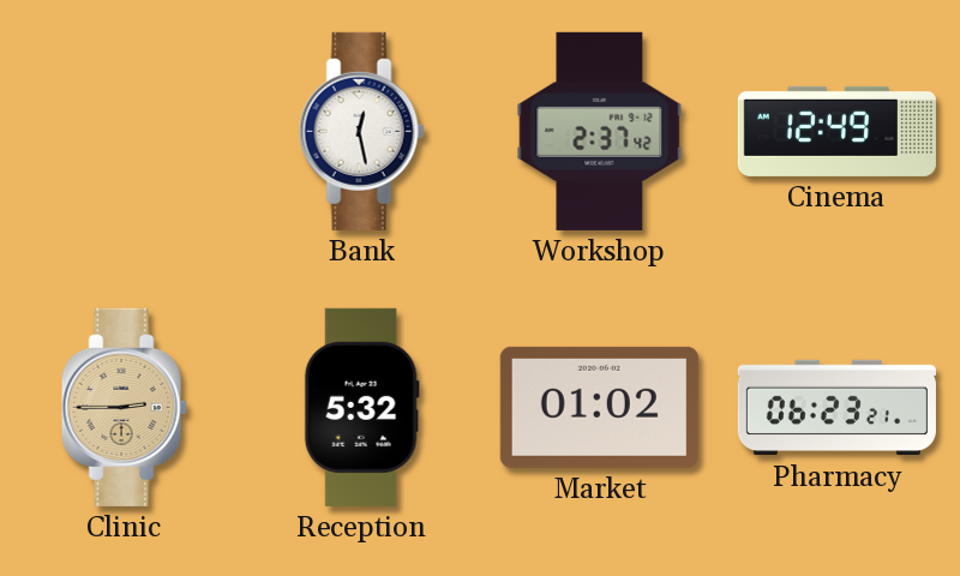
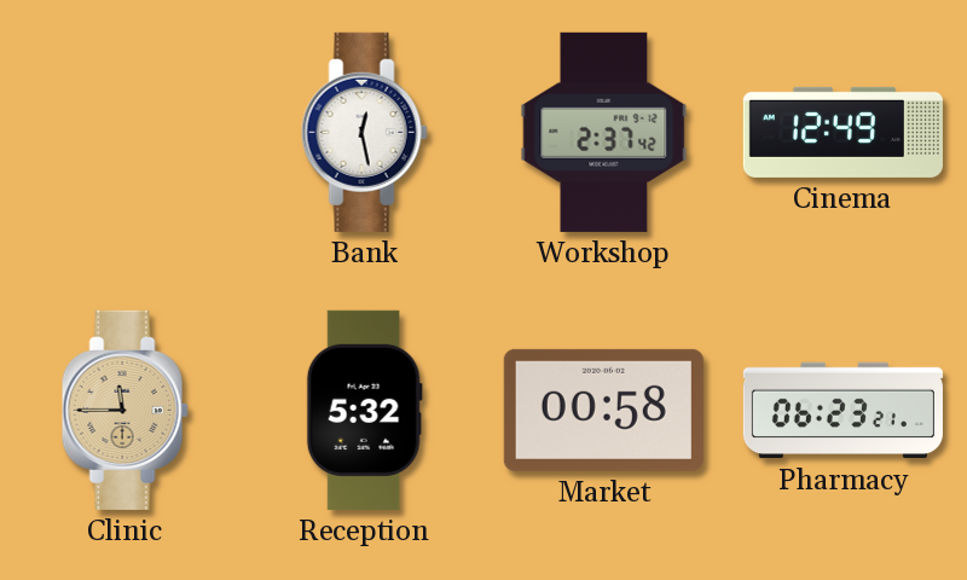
Clinic: 2:45 -> 11:45
Market: 01:02 -> 00:58
